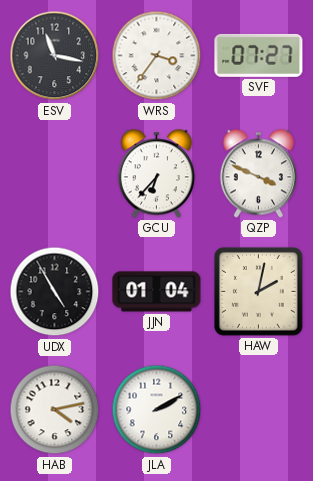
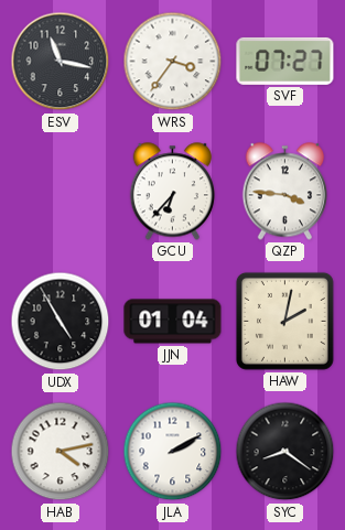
QZP: 3:49 -> 3:46
SYC: none -> 8:21
